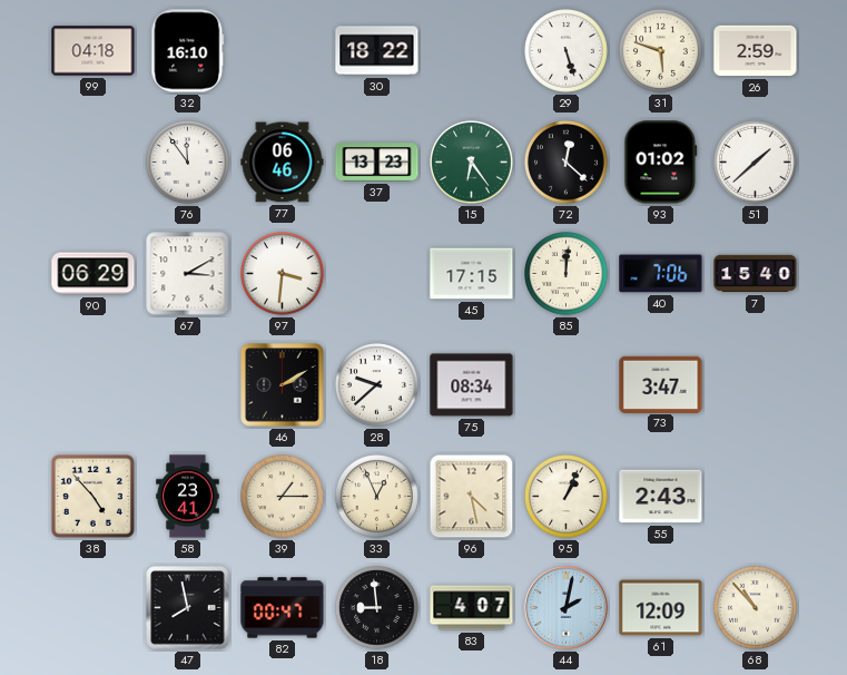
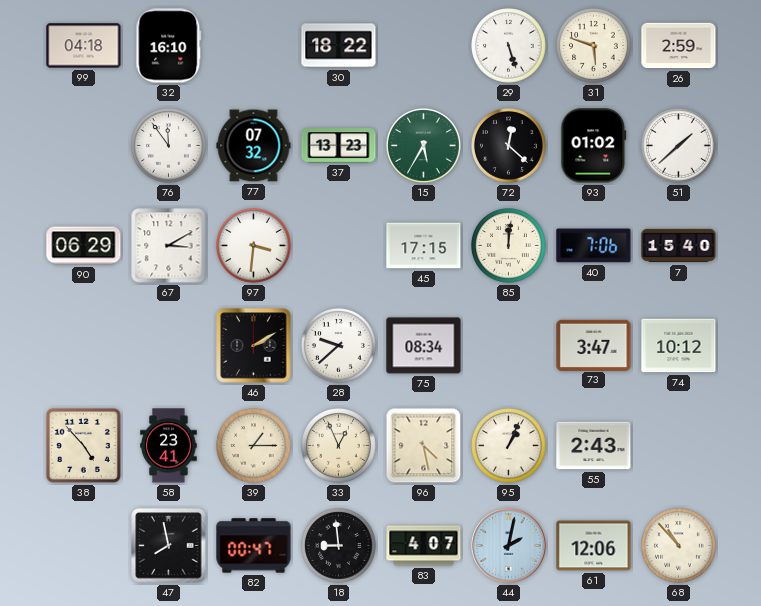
77: 06:46 -> 07:32
15: 6:24 -> 5:35
74: none -> 10:12
61: 12:09 -> 12:06
